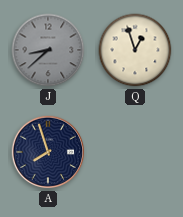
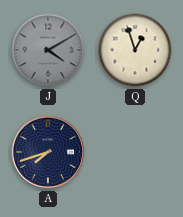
J: 8:38 -> 4:10
A: 7:57 -> 7:42
